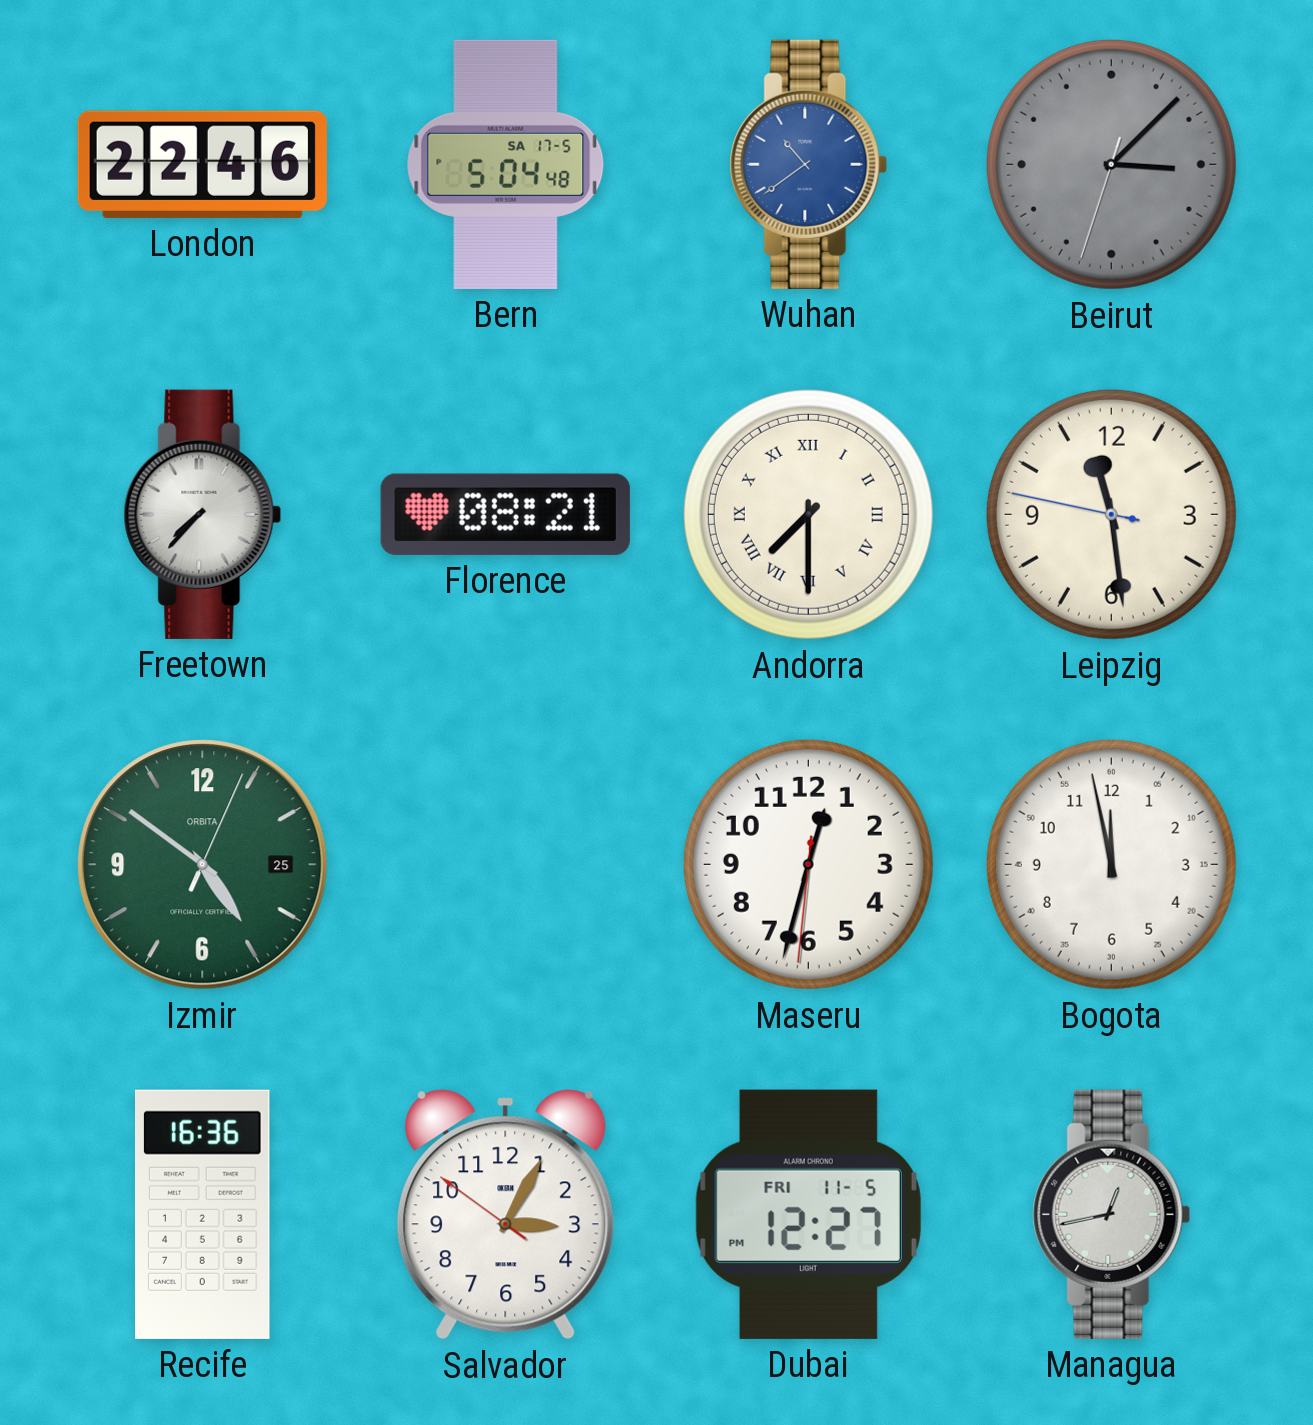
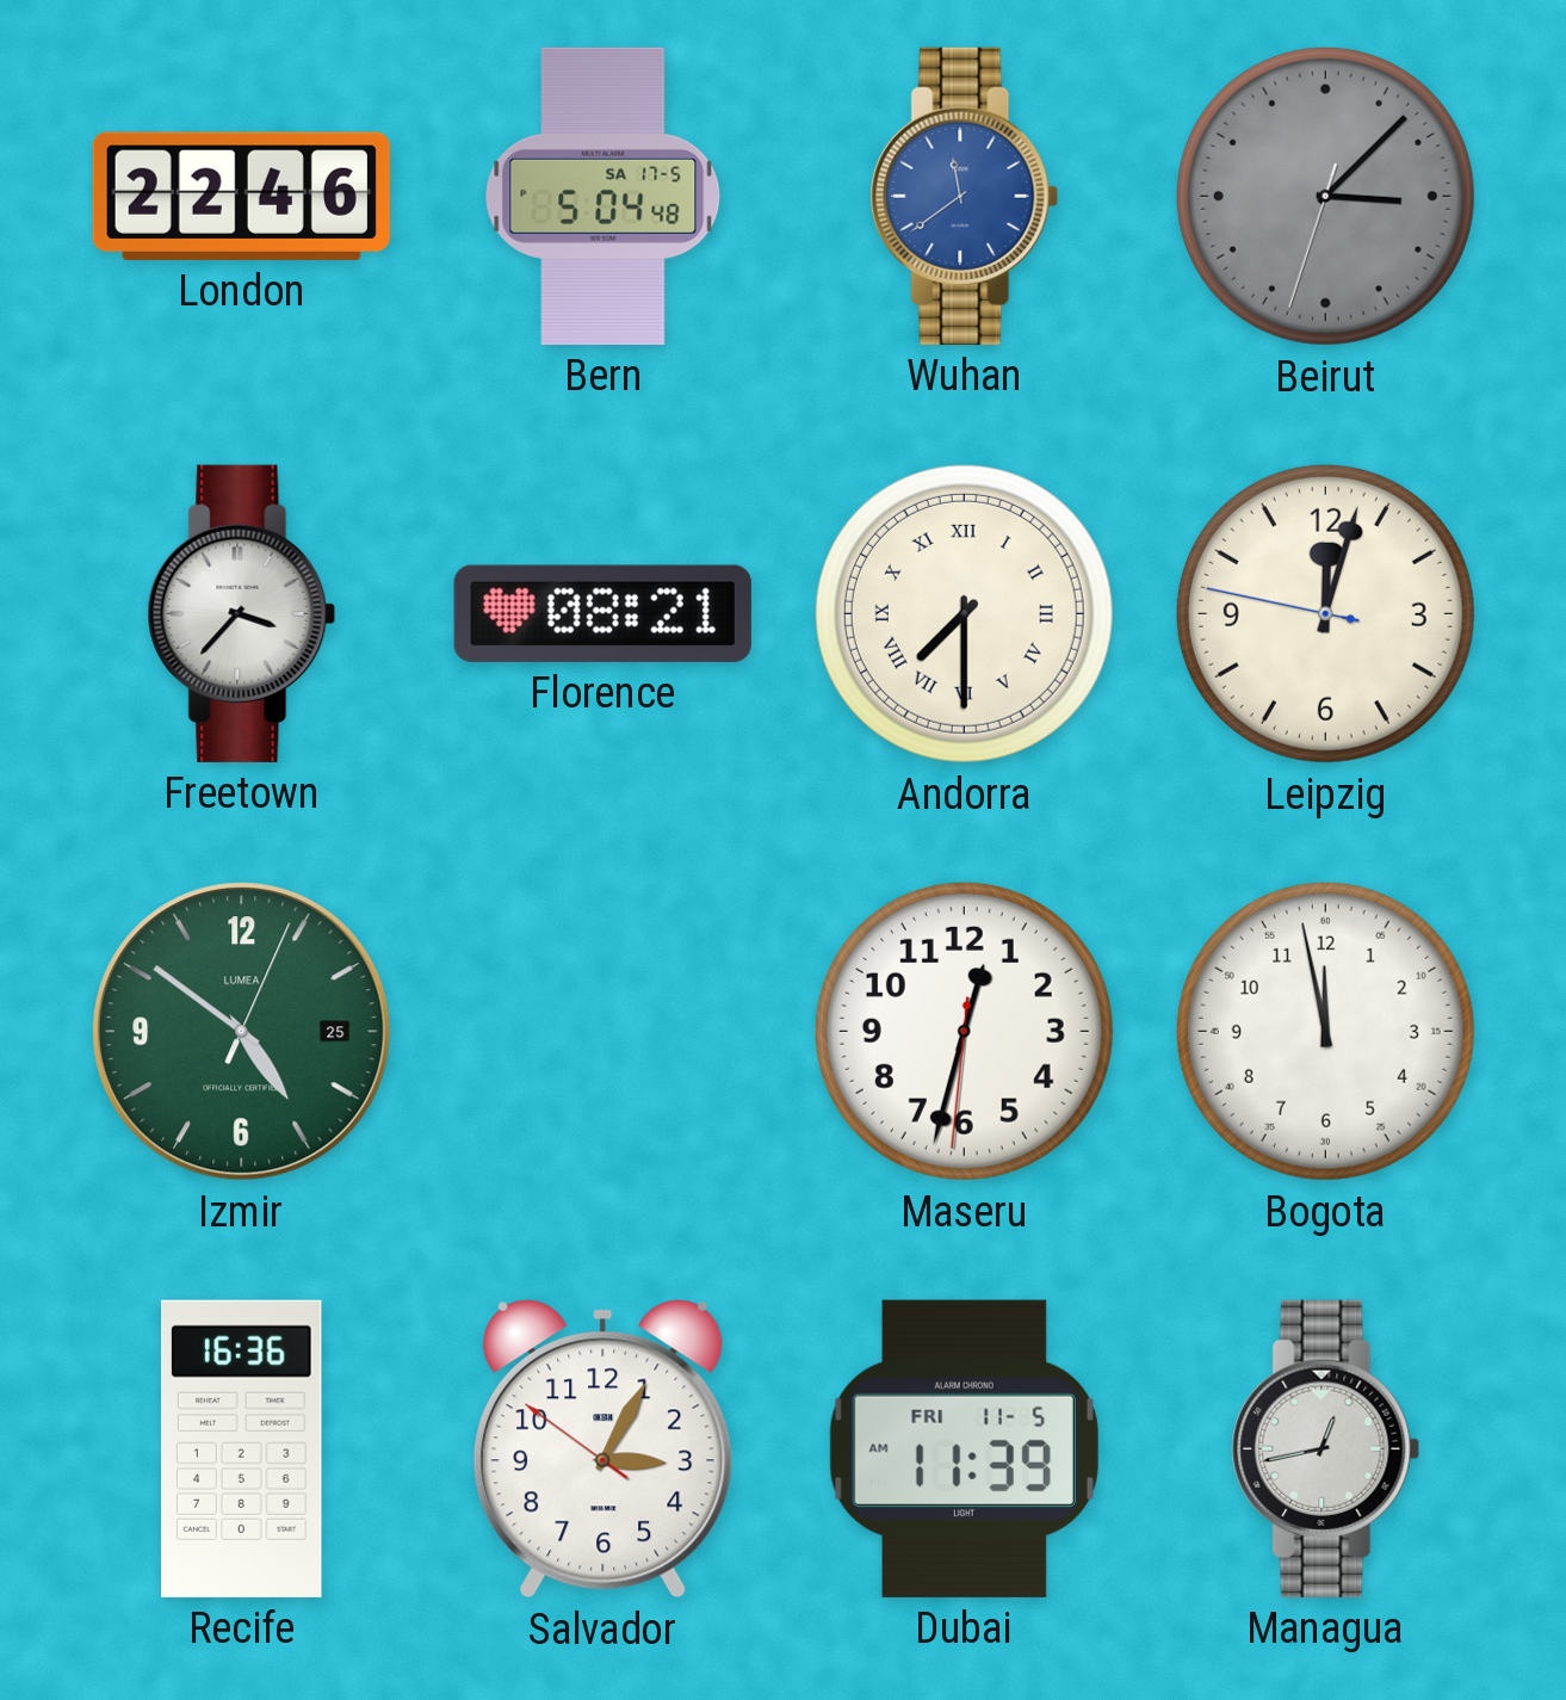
Wuhan: 10:39 -> 11:39
Freetown: 7:37 -> 3:37
Leipzig: 11:28 -> 12:02
Izmir brand: ORBITA -> LUMEA
Dubai: 12:27 -> 11:39
